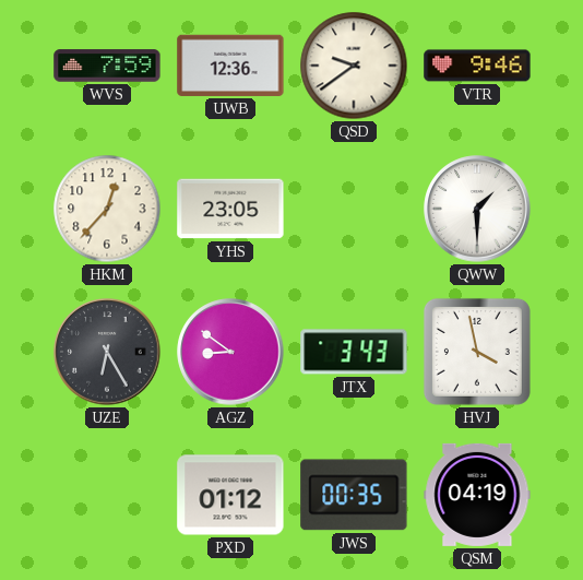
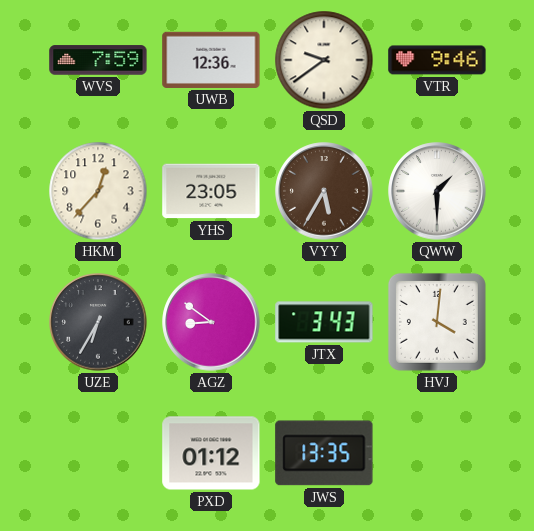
VYY: none -> 5:35
UZE: 6:25 -> 6:35
HVJ: 3:58 -> 4:01
JWS: 00:35 -> 13:35
QSM: 04:19 -> none
